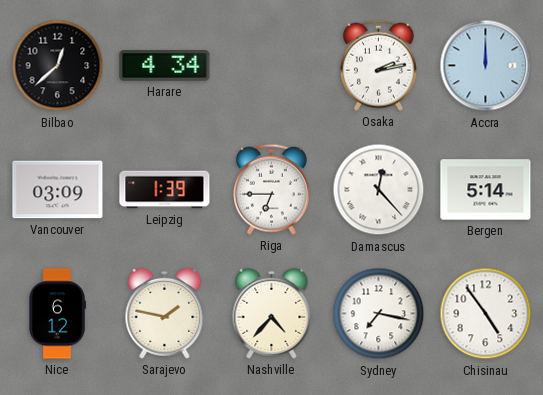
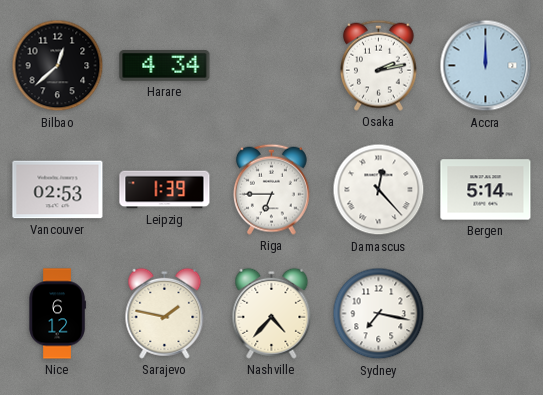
Vancouver: 03:09 -> 02:53
Chisinau: 4:54 -> none
